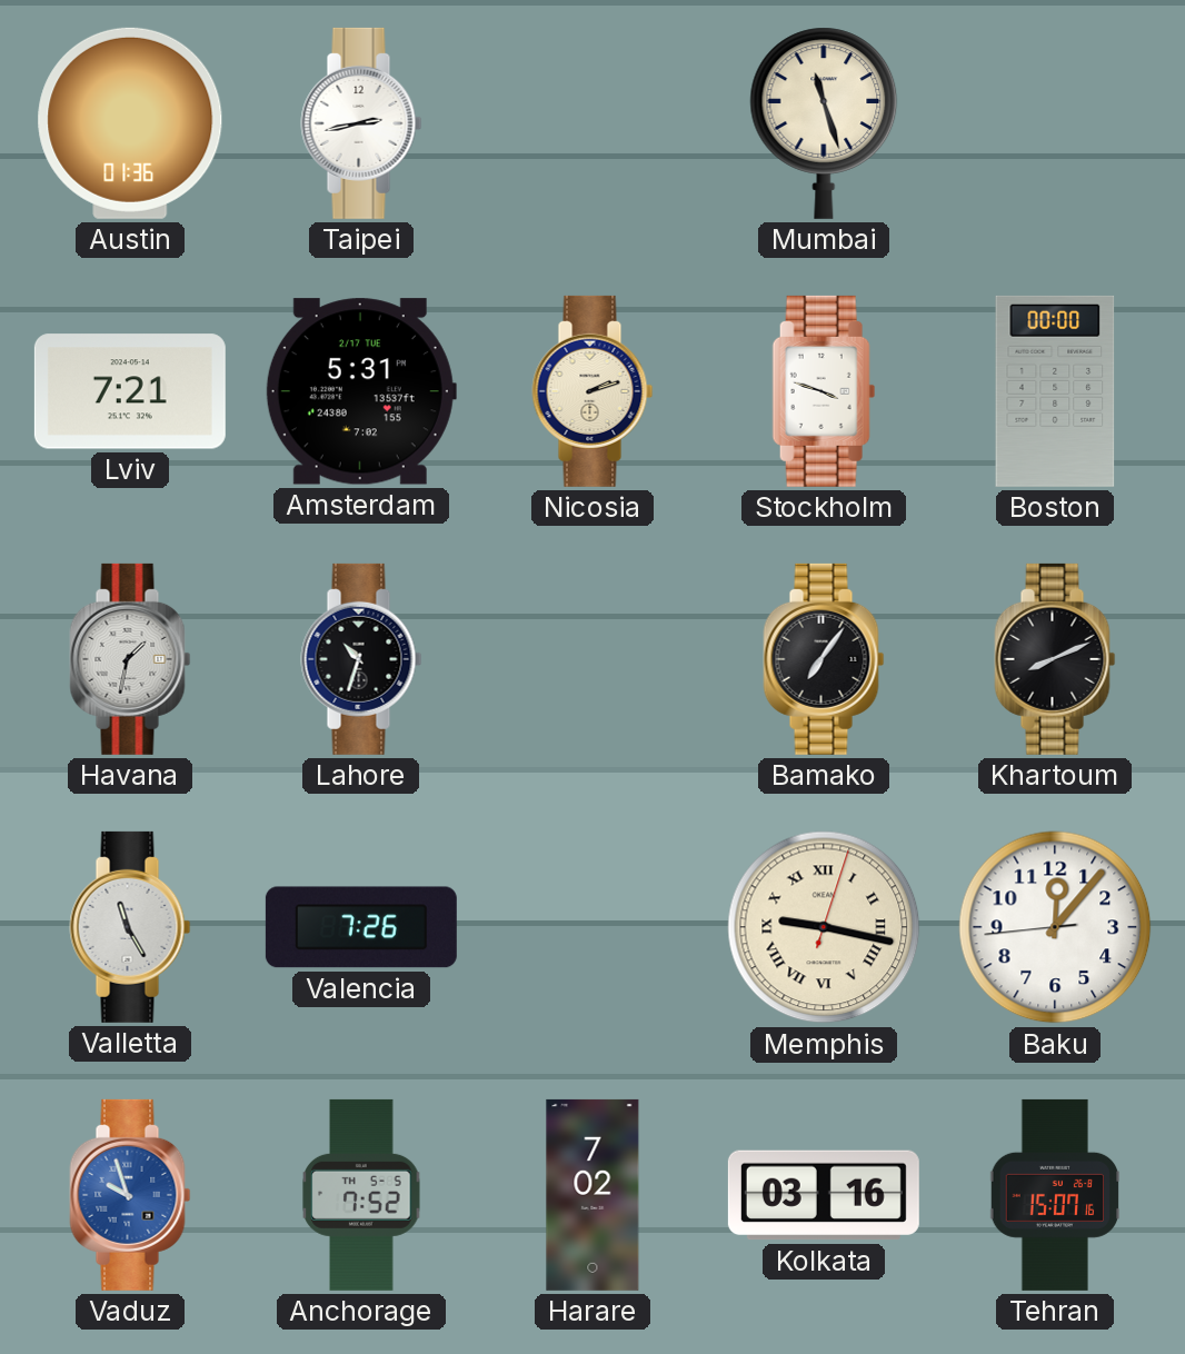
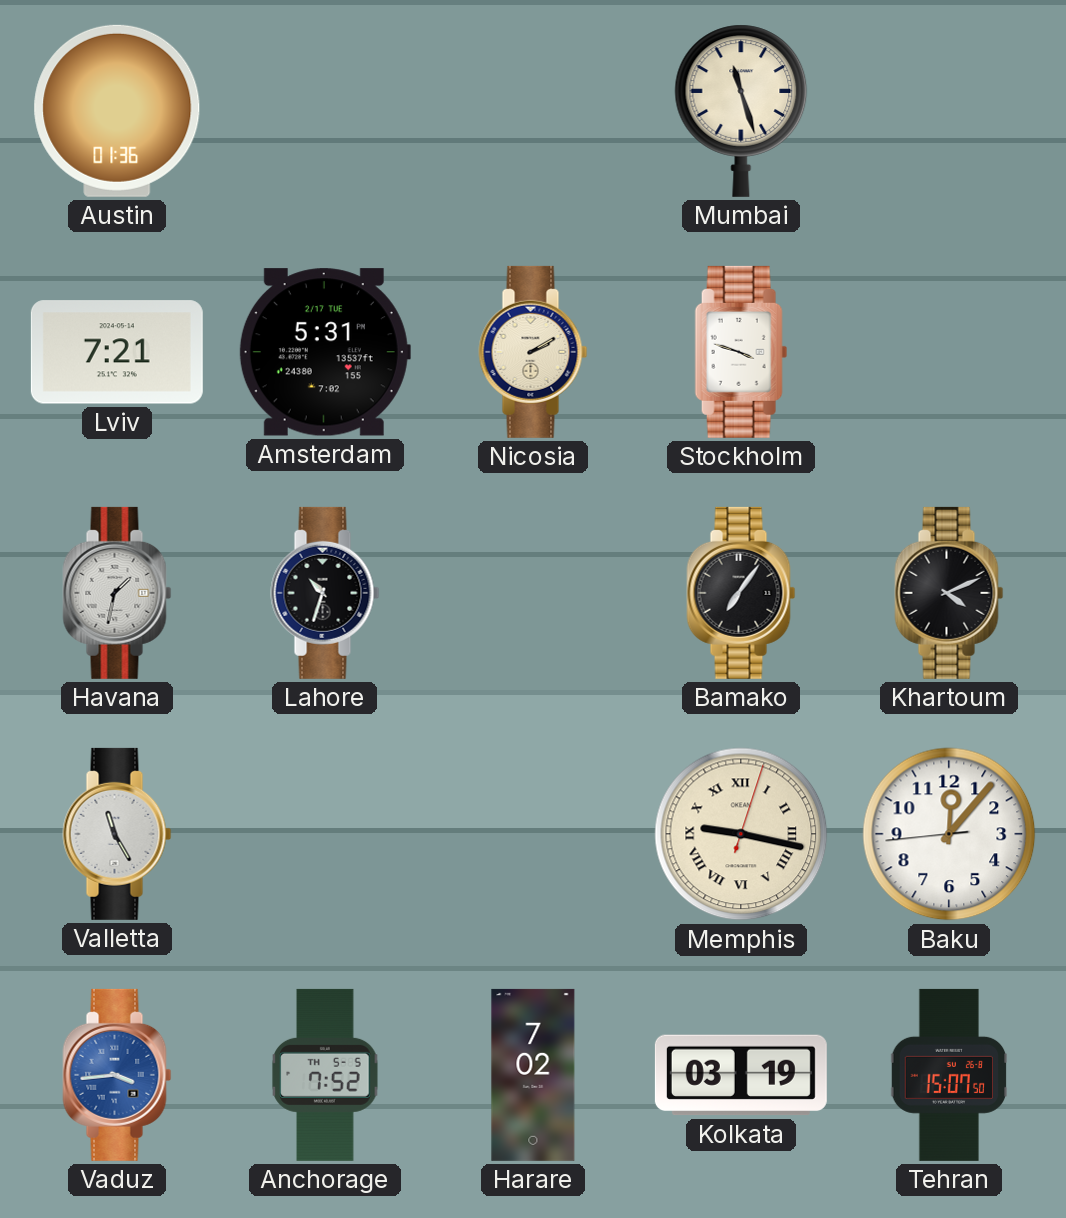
Taipei: 2:43 -> none
Nicosia: 2:12 -> 2:10
Boston: 00:00 -> none
Khartoum: 8:11 -> 4:11
Valencia: 7:26 -> none
Vaduz: 9:57 -> 3:44
Kolkata: 03:16 -> 03:19
Tehran: 15:07:16 -> 15:07:50
